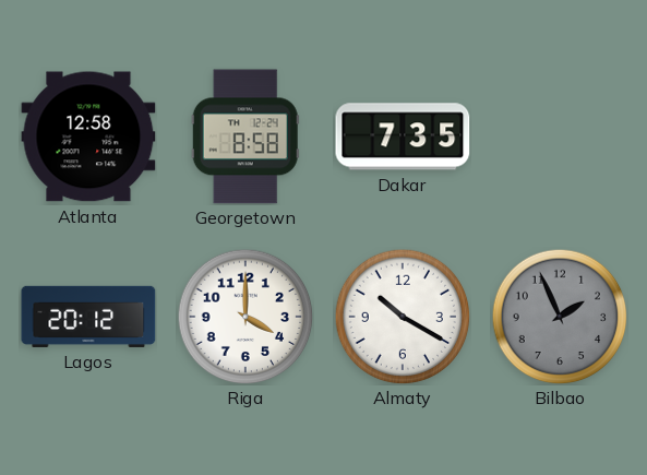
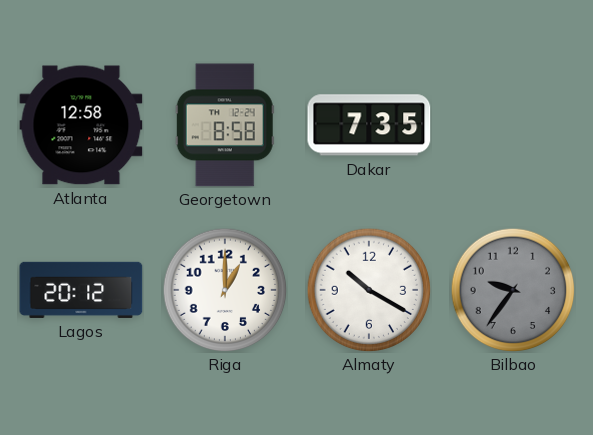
Riga: 4:00 -> 1:00
Bilbao: 1:56 -> 9:36
